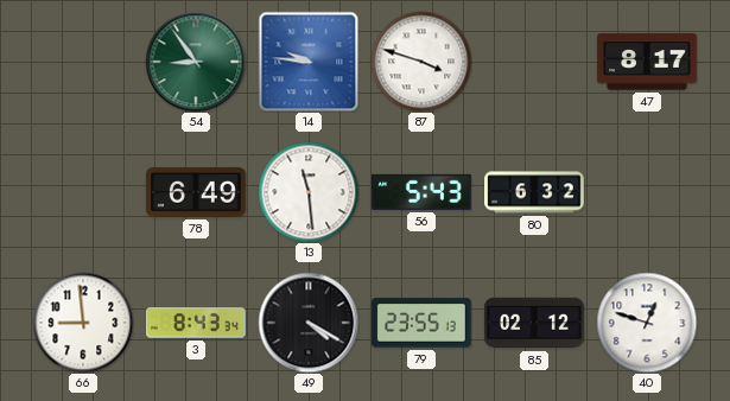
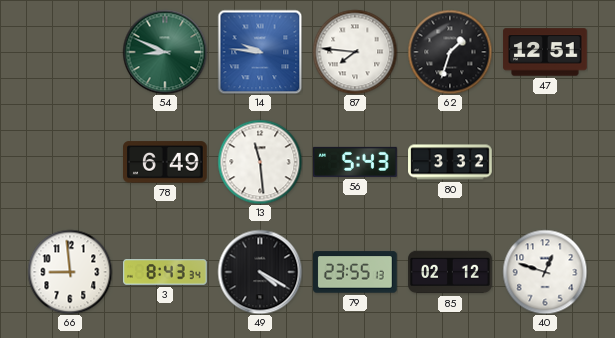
54: 8:54 -> 8:49
87: 3:48 -> 7:46
62: none -> 1:33
47: 8:17 -> 12:51
80: 6:32 -> 3:32
